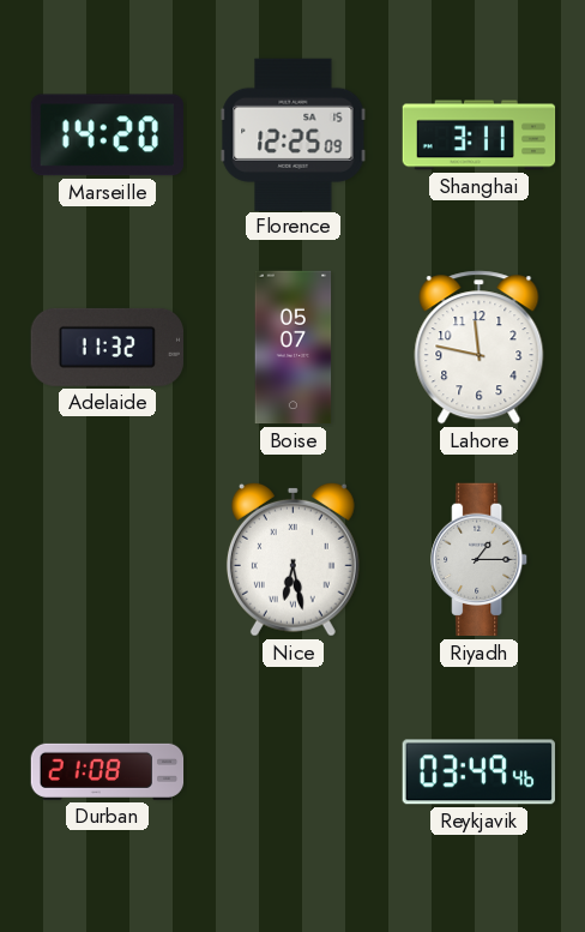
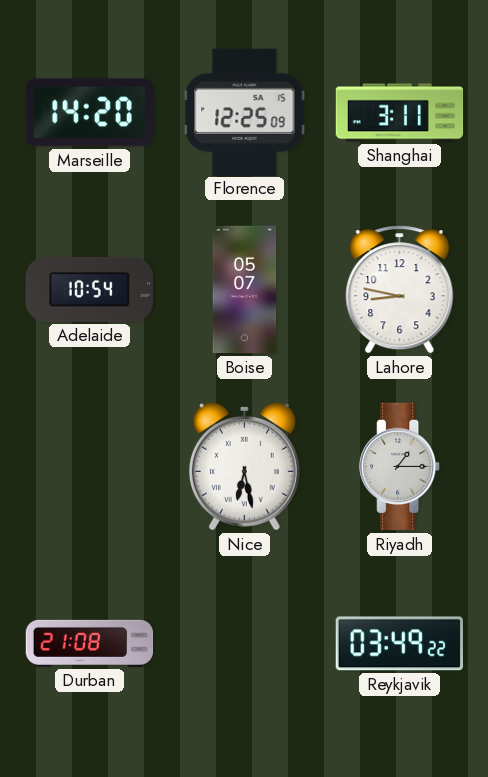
Adelaide: 11:32 -> 10:54
Lahore: 11:47 -> 8:47
Reykjavik: 03:49:46 -> 03:49:22
